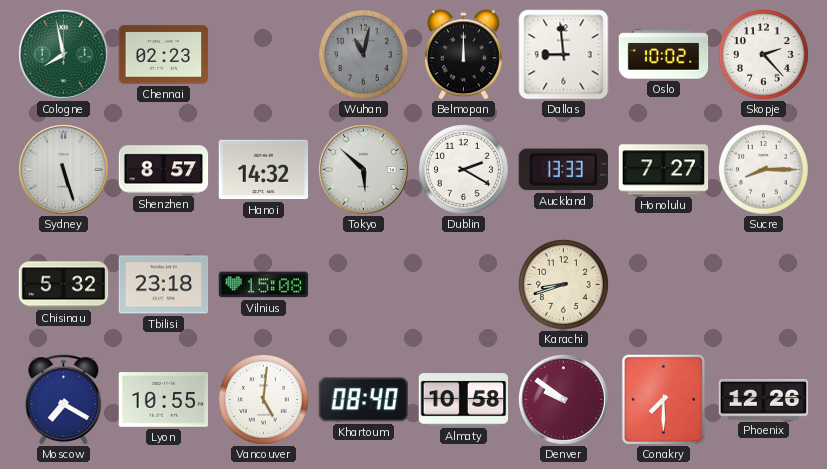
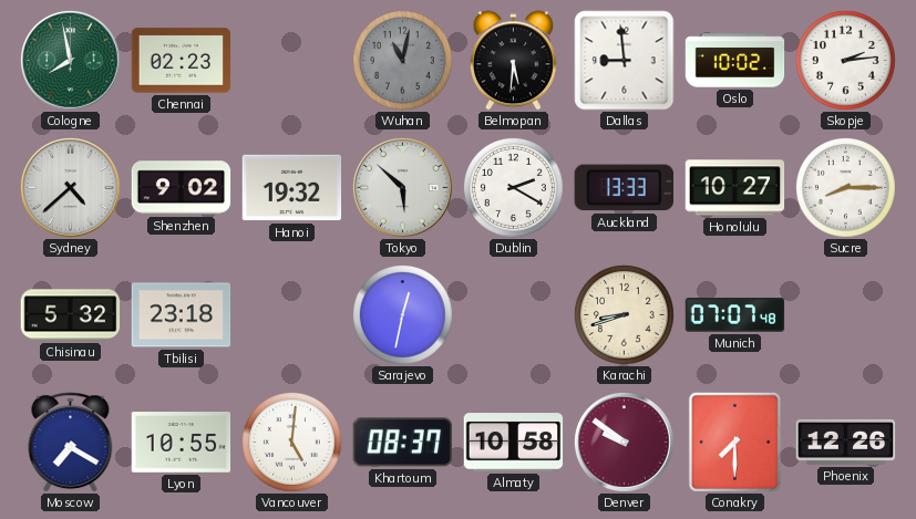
Belmopan: 12:00 -> 5:31
Skopje: 2:23 -> 2:14
Sydney: 5:27 -> 4:38
Shenzhen: 8:57 -> 9:02
Hanoi: 14:32 -> 19:32
Honolulu: 7:27 -> 10:27
Vilnius: 15:08 -> none
Sarajevo: none -> 12:32
Munich: none -> 07:07
Khartoum: 08:40 -> 08:37
